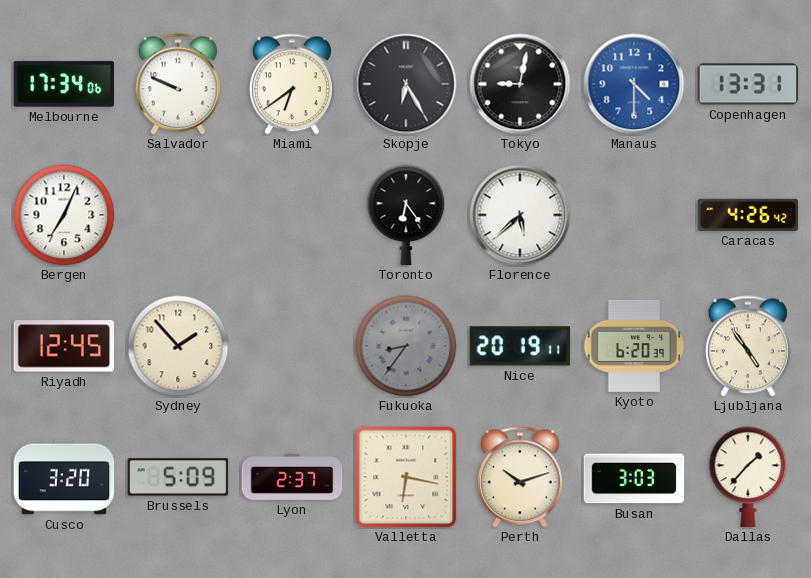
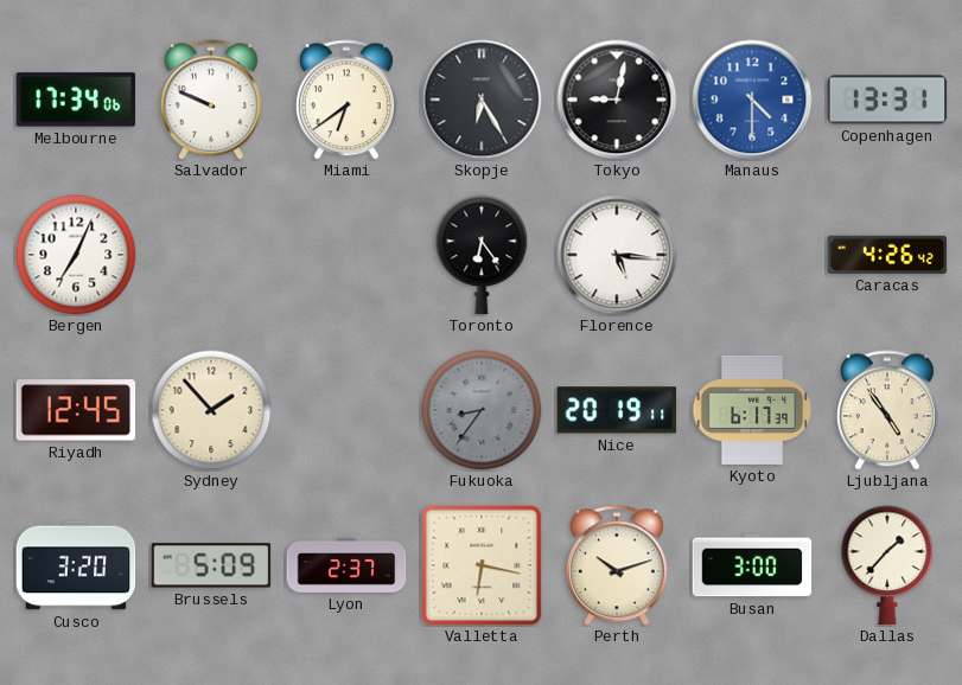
Florence: 5:38 -> 5:16
Kyoto: 6:20 -> 6:17
Busan: 3:03 -> 3:00
